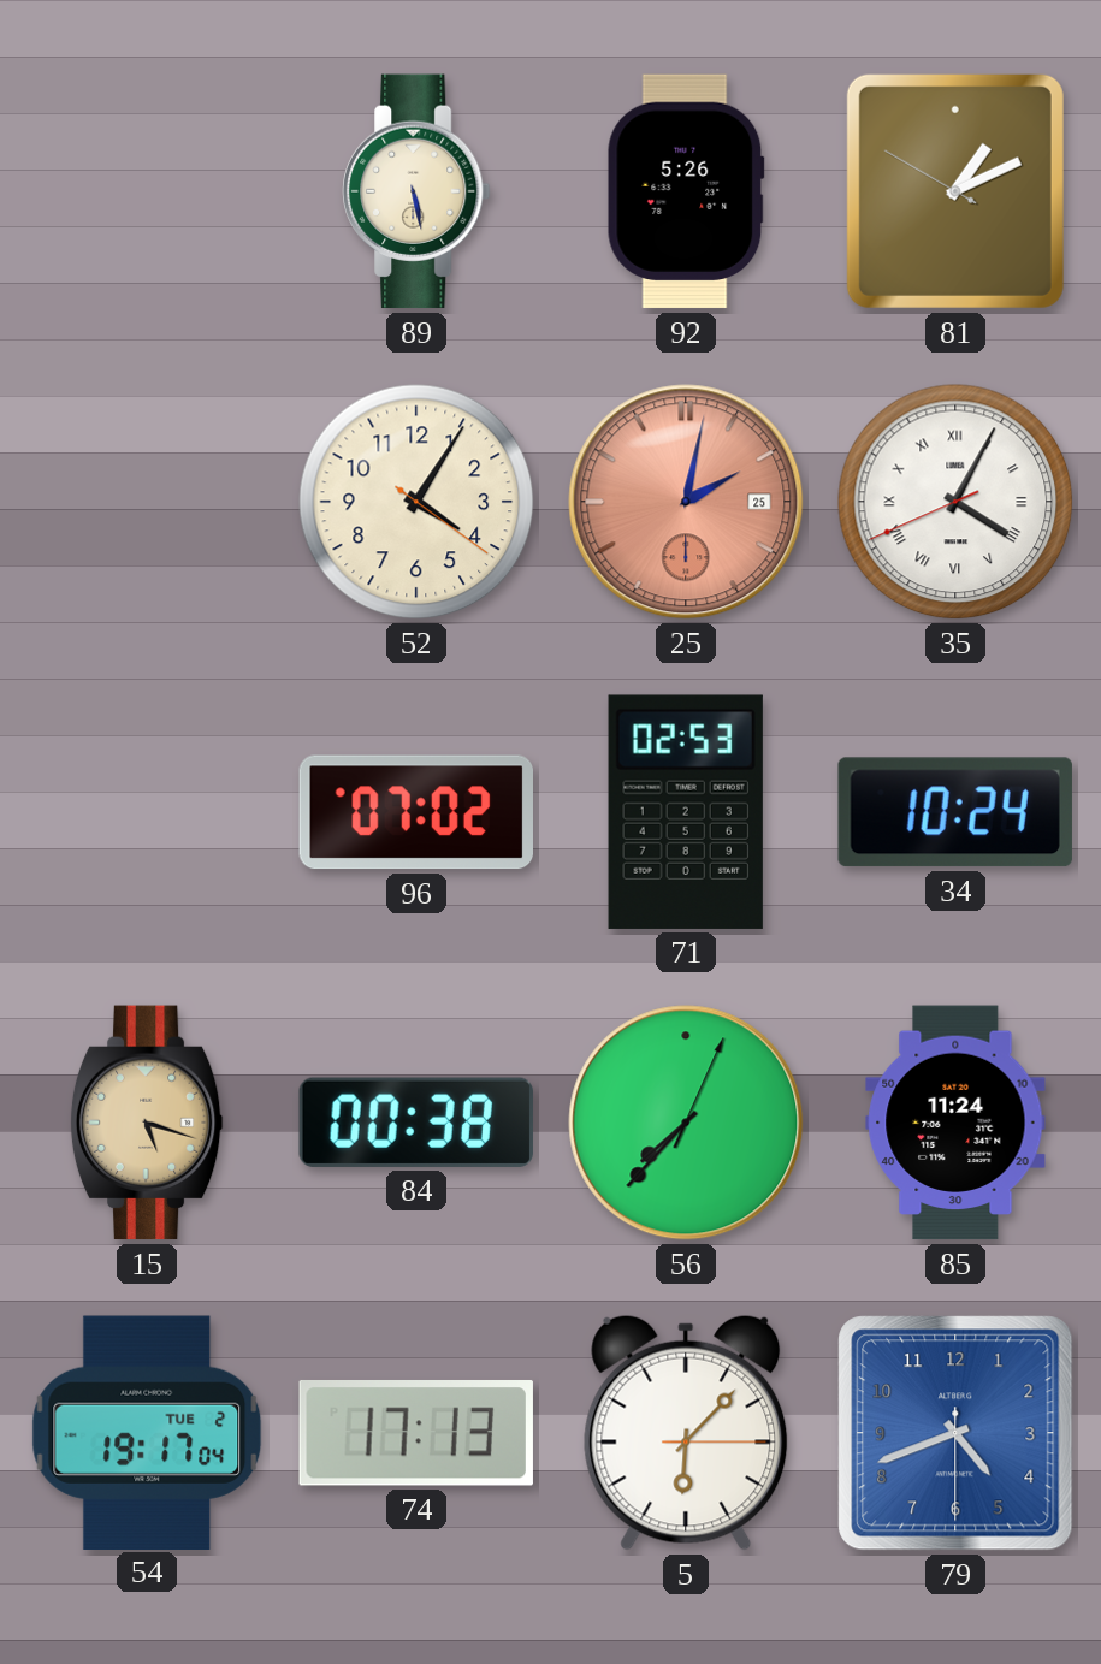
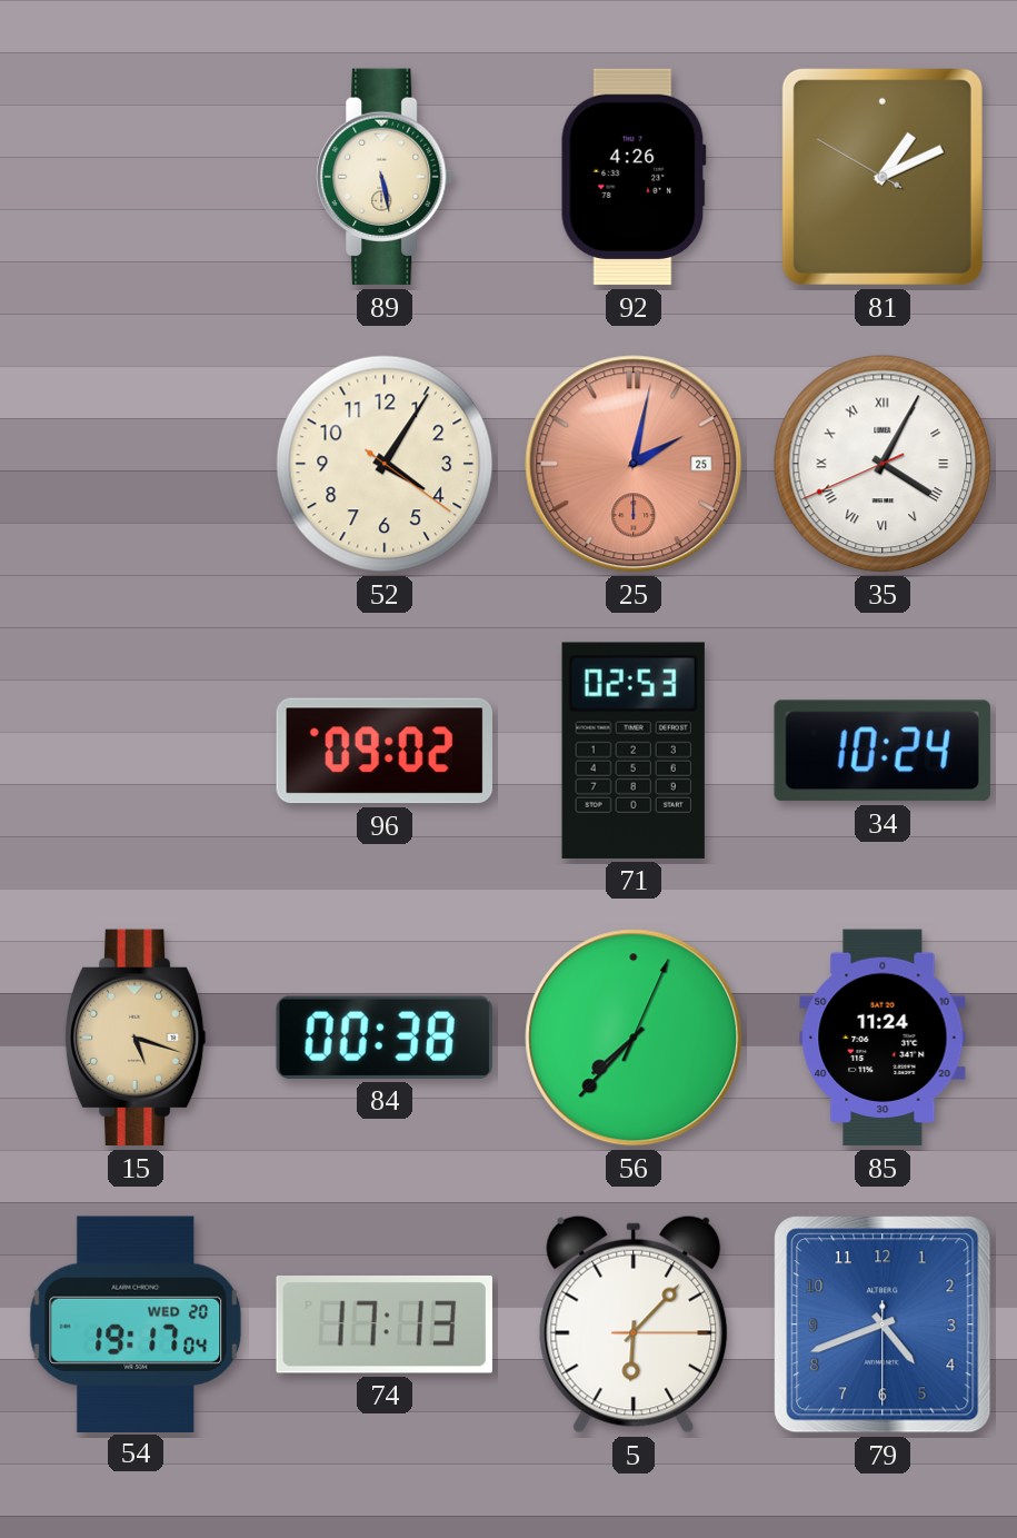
92: 5:26 -> 4:26
96: 07:02 -> 09:02
54 date: TUE 2 -> WED 20
